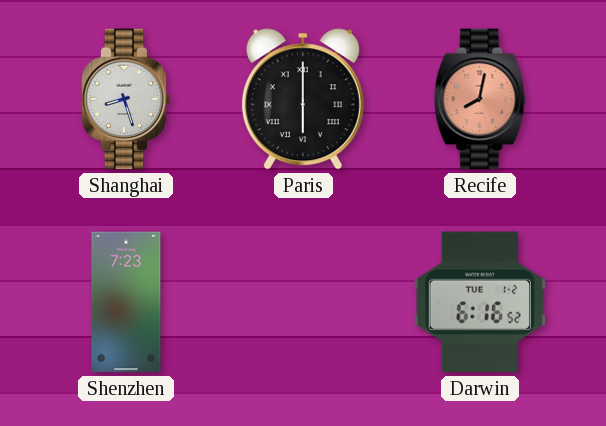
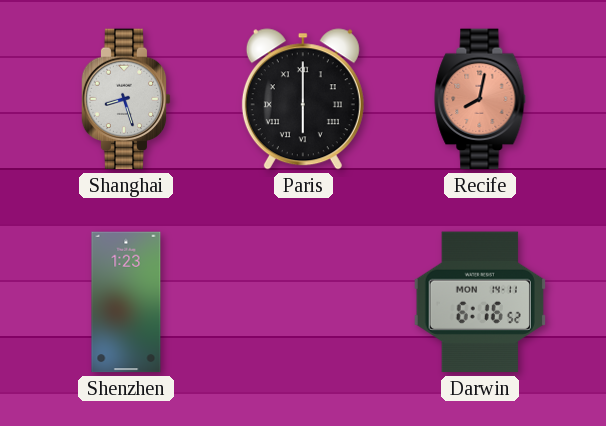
Shenzhen: 7:23 -> 1:23
Darwin date: TUE 1-2 -> MON 14-11
